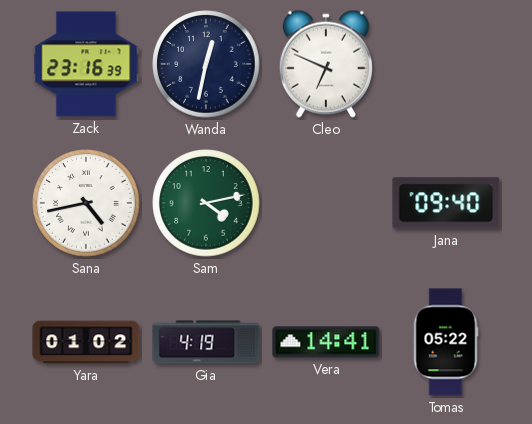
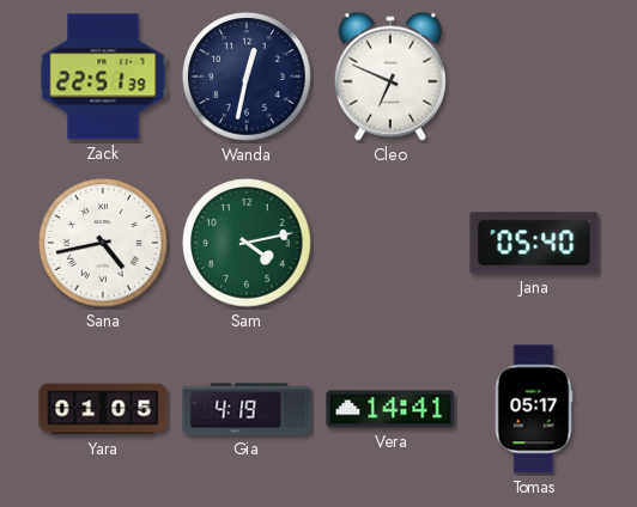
Zack: 23:16 -> 22:51
Jana: 09:40 -> 05:40
Yara: 01:02 -> 01:05
Tomas: 05:22 -> 05:17
